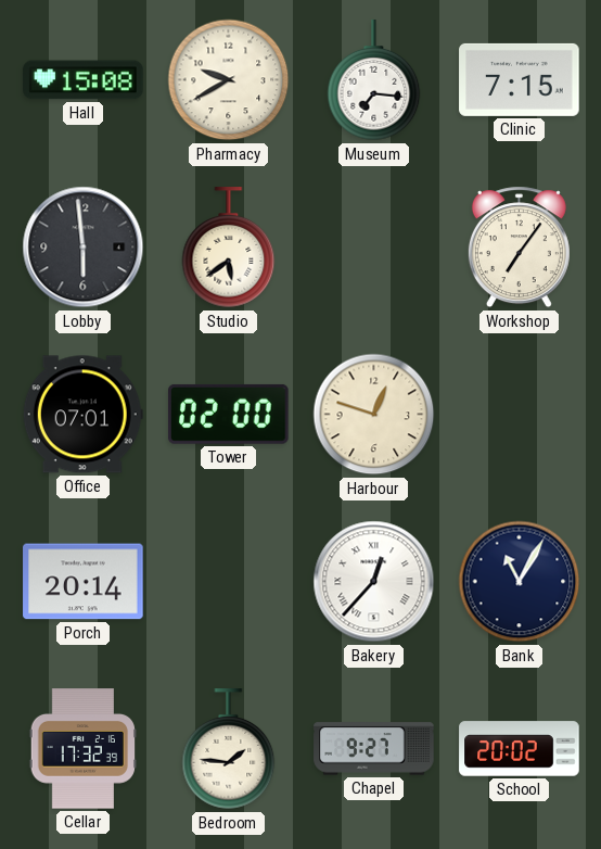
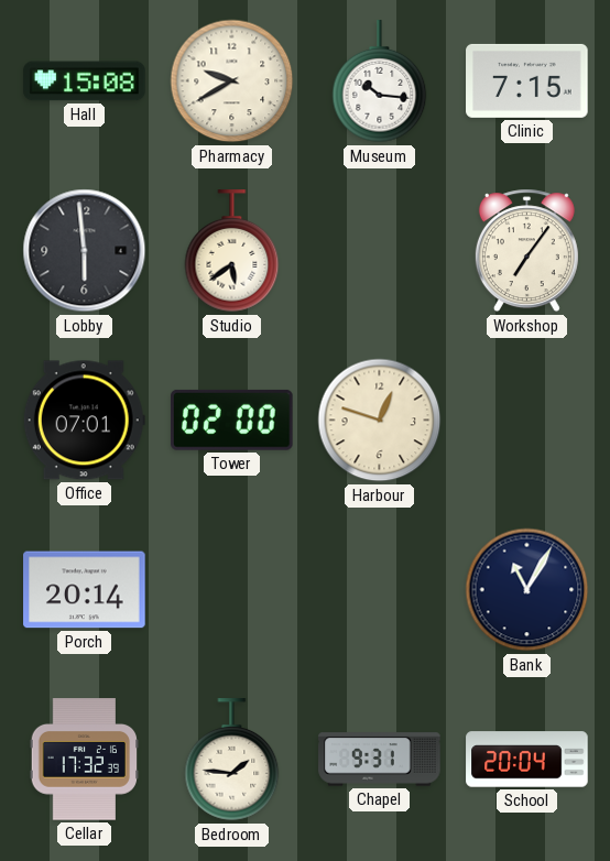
Museum: 7:16 -> 10:16
Bakery: 12:37 -> none
Chapel: 9:27 -> 9:31
School: 20:02 -> 20:04
